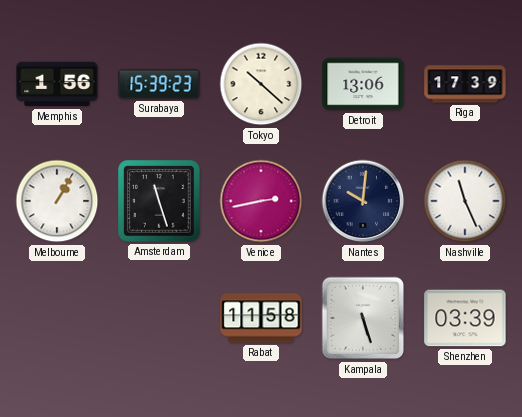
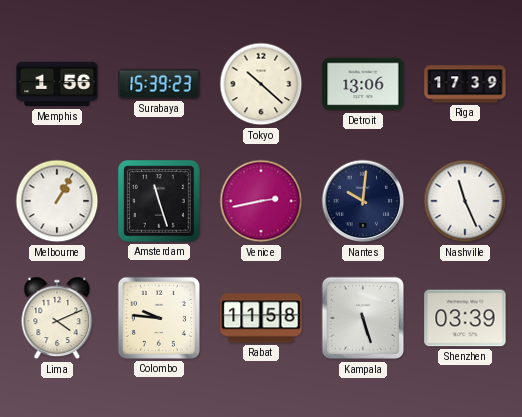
Lima: none -> 4:11
Colombo: none -> 9:46
